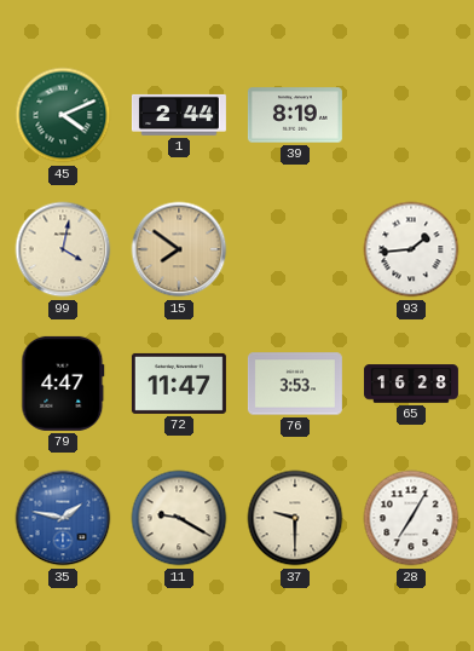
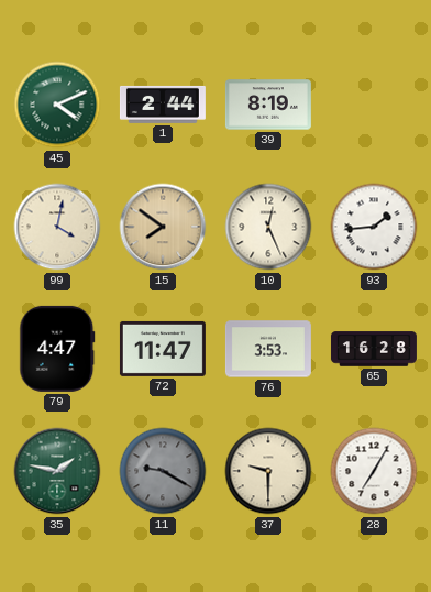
10: none -> 12:26
35 dial: blue -> green
11 dial: cream -> grey
